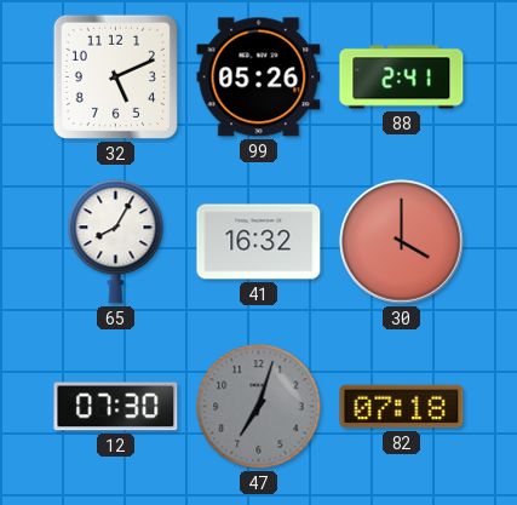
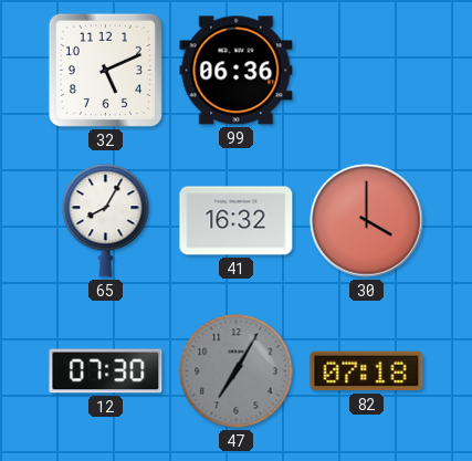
99: 05:26 -> 06:36
88: 2:41 -> none
47: 7:03 -> 7:05
